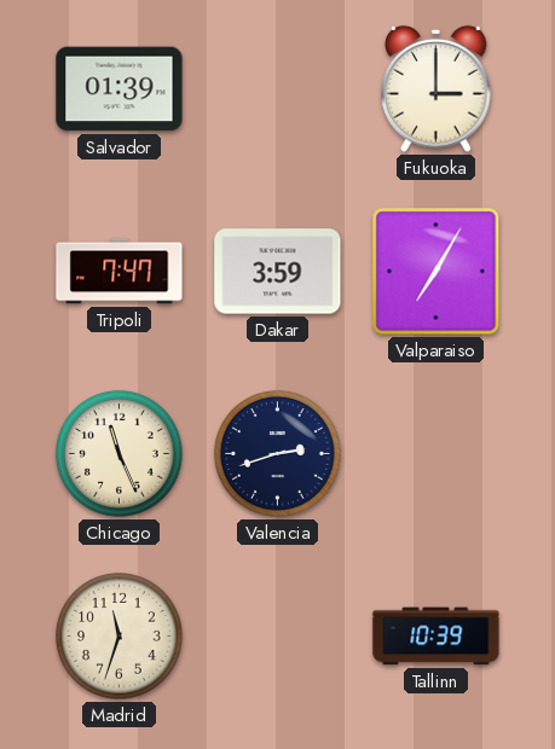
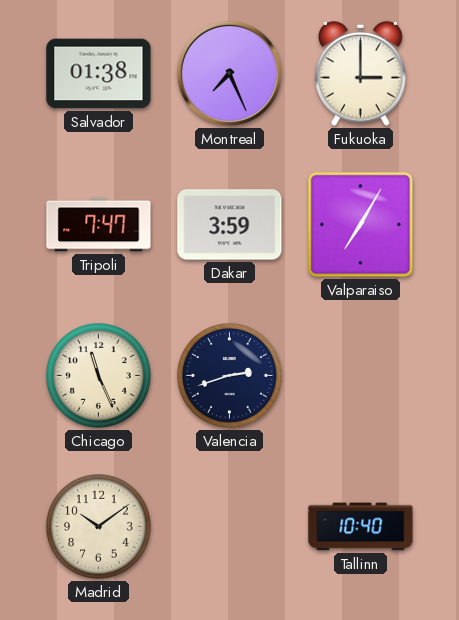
Salvador: 01:39 -> 01:38
Montreal: none -> 7:26
Madrid: 11:33 -> 10:09
Tallinn: 10:39 -> 10:40
